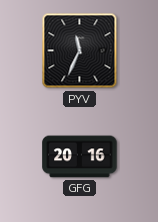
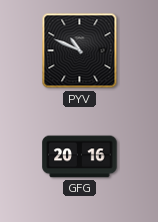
PYV: 11:34 -> 10:49
